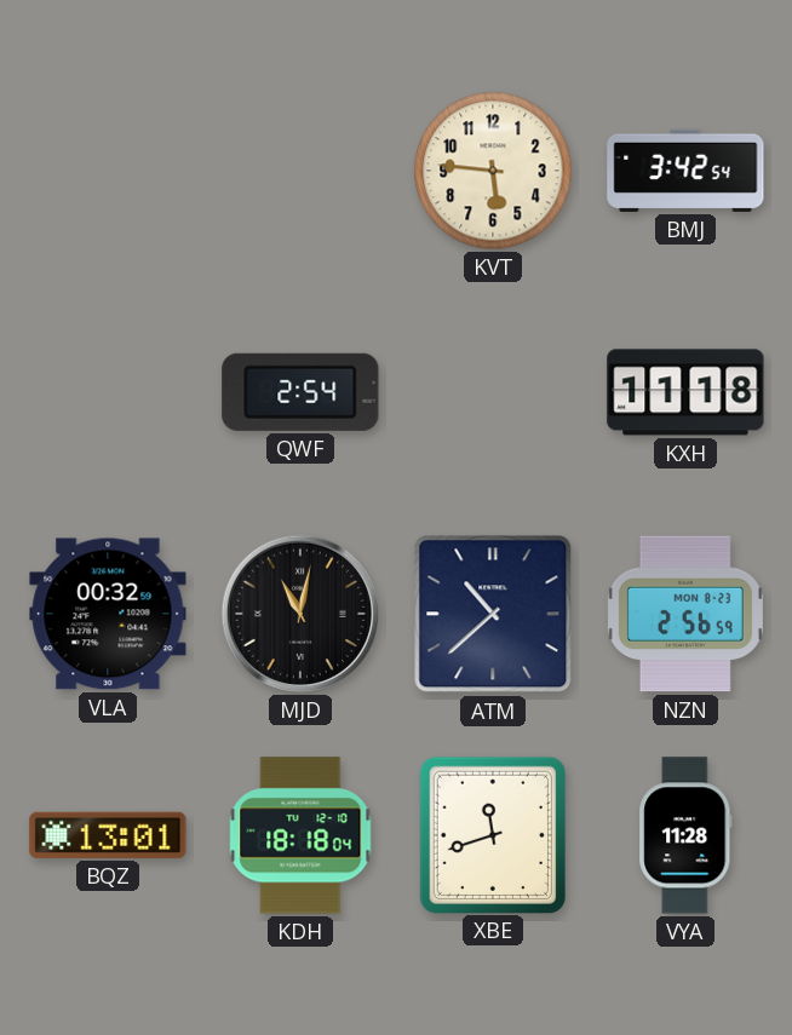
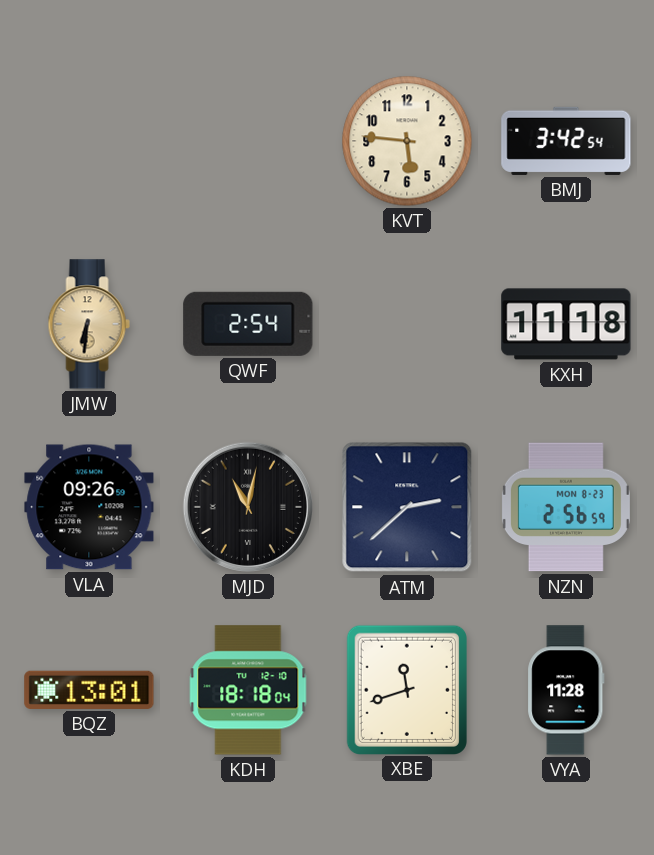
JMW: none -> 6:31
VLA: 00:32 -> 09:26
ATM: 10:38 -> 2:38
